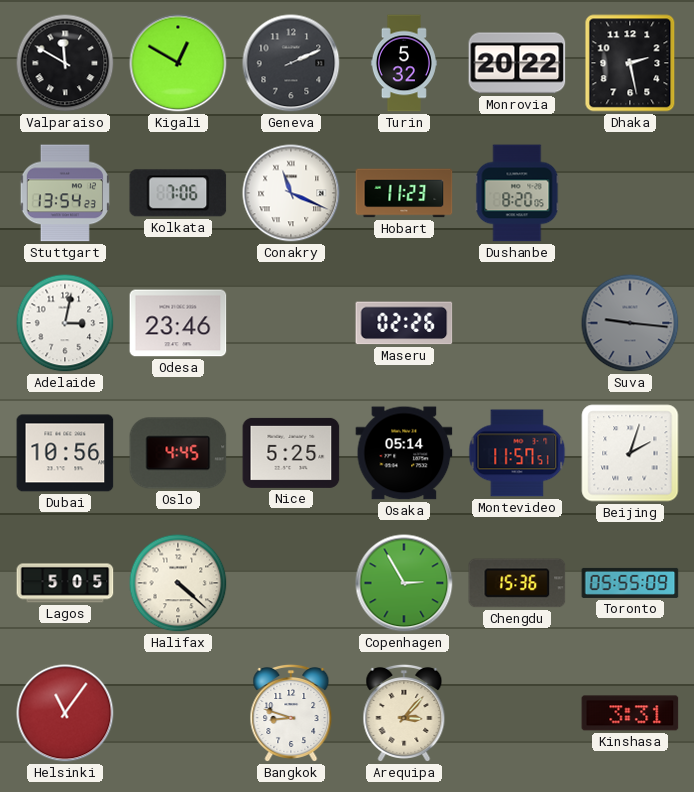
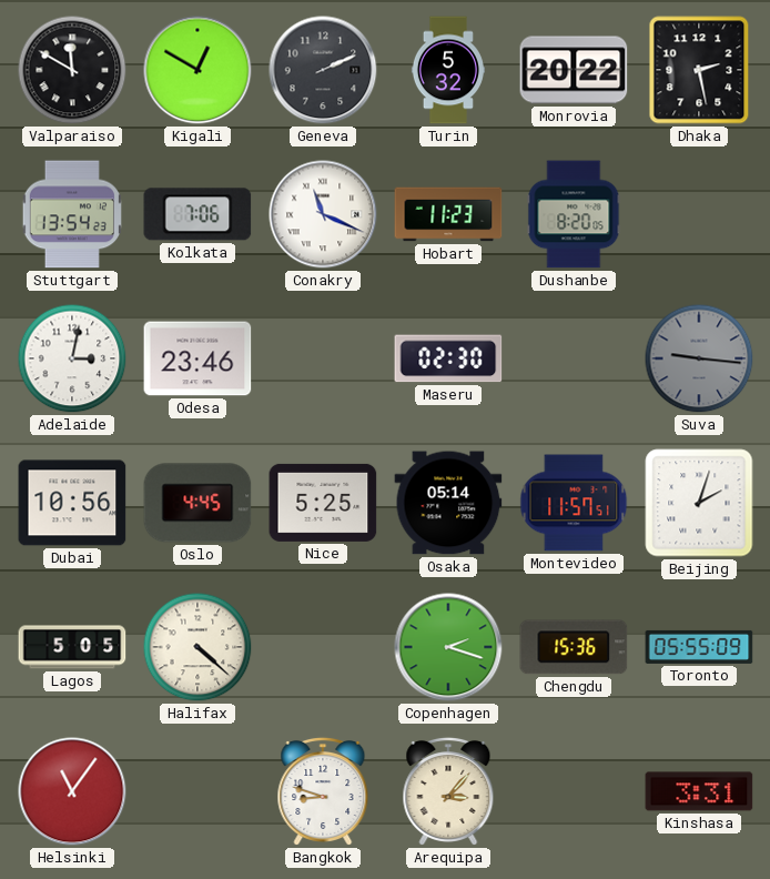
Maseru: 02:26 -> 02:30
Copenhagen: 2:55 -> 2:18
